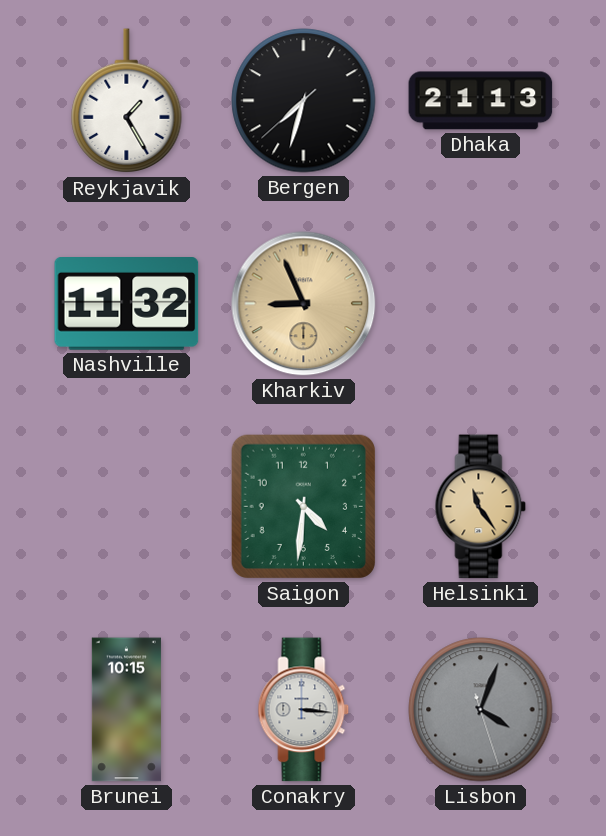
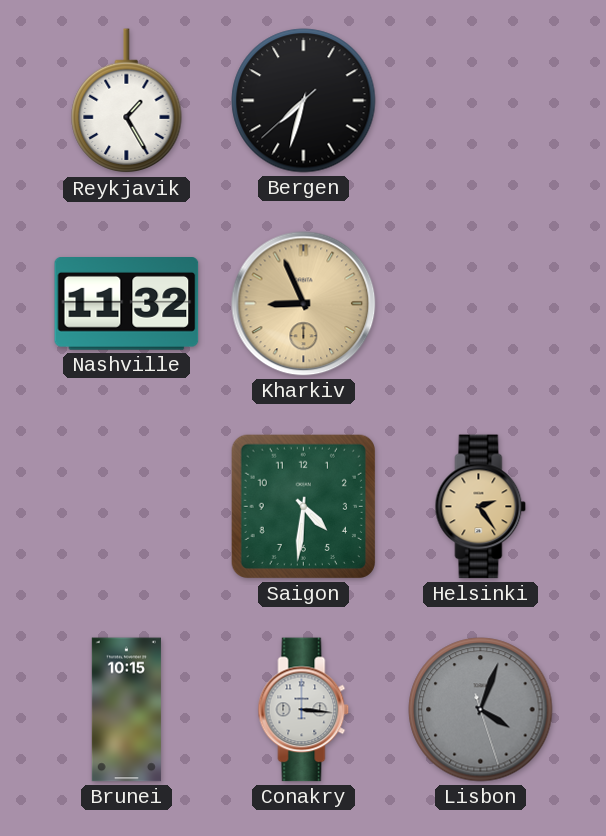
Dhaka: 21:13 -> none
Helsinki: 11:24 -> 2:24
